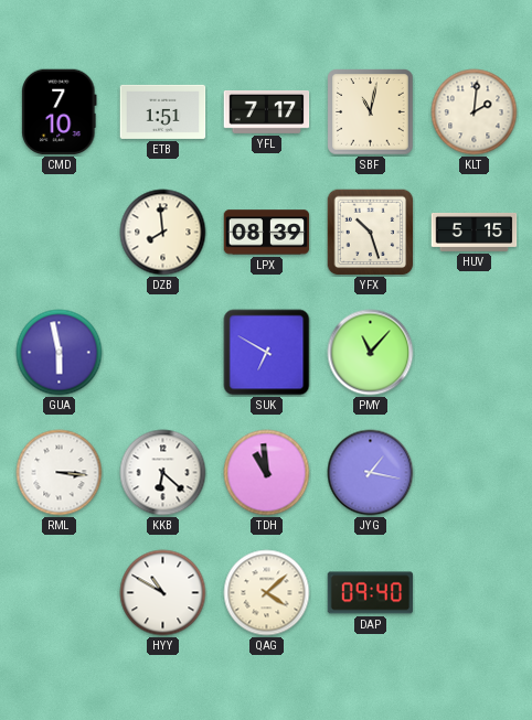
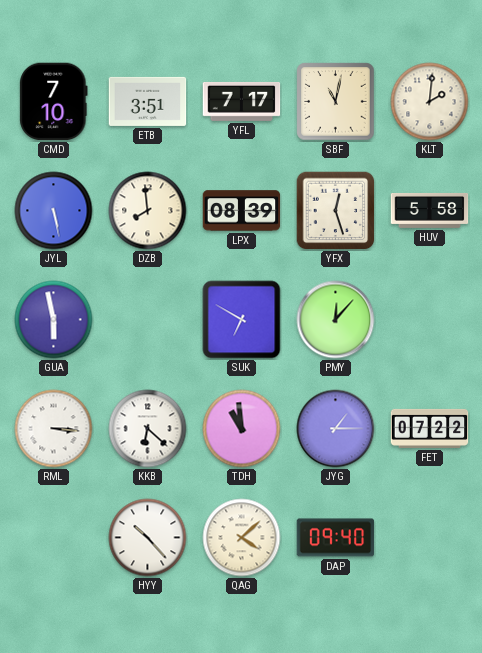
ETB: 1:51 -> 3:51
JYL: none -> 5:28
YFX: 10:27 -> 12:27
HUV: 5:15 -> 5:58
PMY: 11:07 -> 12:07
JYG: 1:17 -> 1:15
FET: none -> 07:22
HYY: 10:50 -> 10:23
